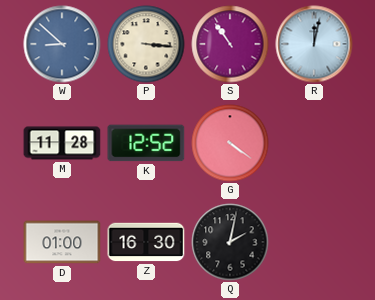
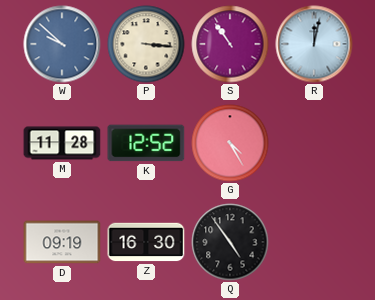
W: 8:52 -> 9:52
G: 4:21 -> 4:25
D: 01:00 -> 09:19
Q: 2:02 -> 4:54
